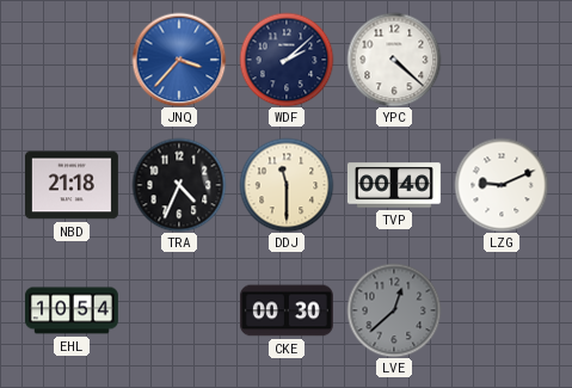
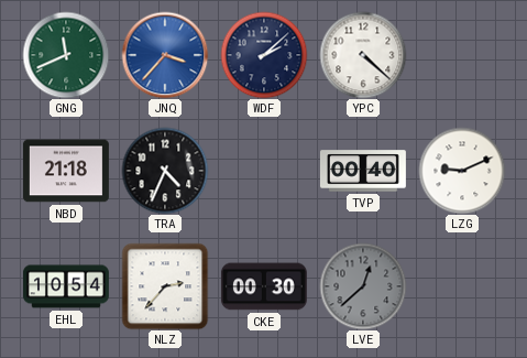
GNG: none -> 11:41
DDJ: 11:30 -> none
NLZ: none -> 2:37
